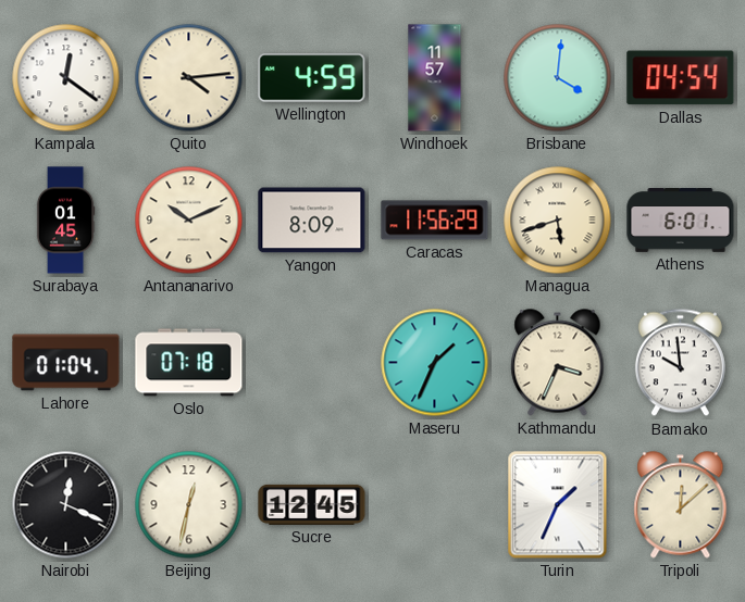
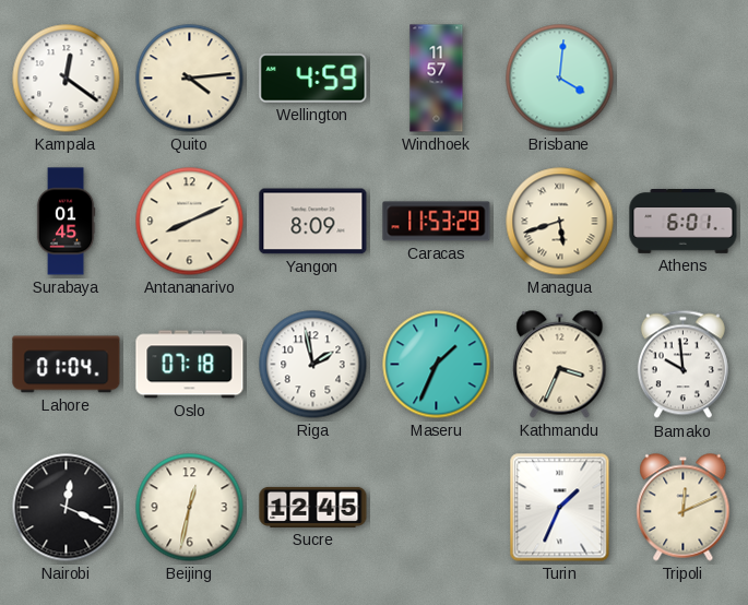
Dallas: 04:54 -> none
Antananarivo: 10:11 -> 8:11
Caracas: 11:56 -> 11:53
Riga: none -> 1:58
Tripoli: 12:08 -> 12:11
